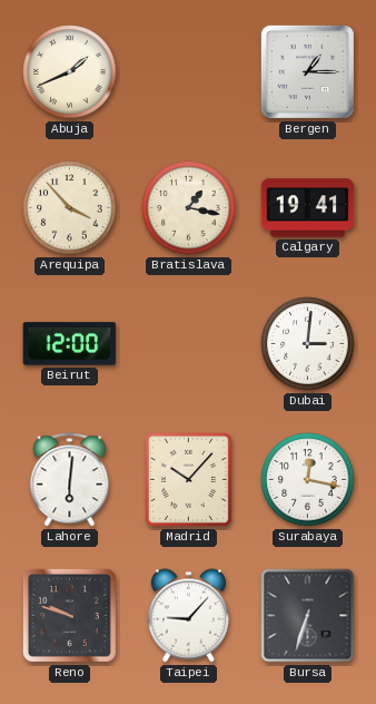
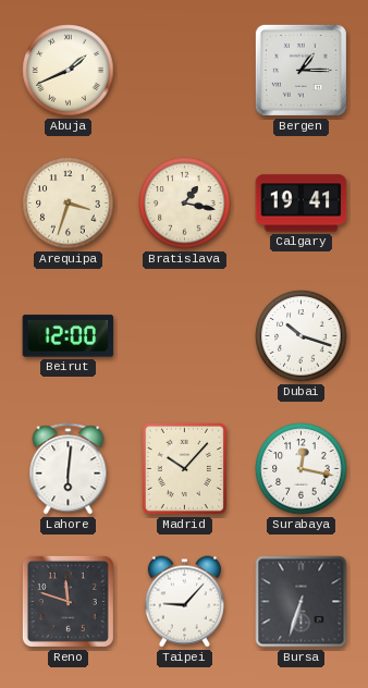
Arequipa: 3:53 -> 3:33
Dubai: 3:01 -> 10:18
Reno: 9:48 -> 11:48
